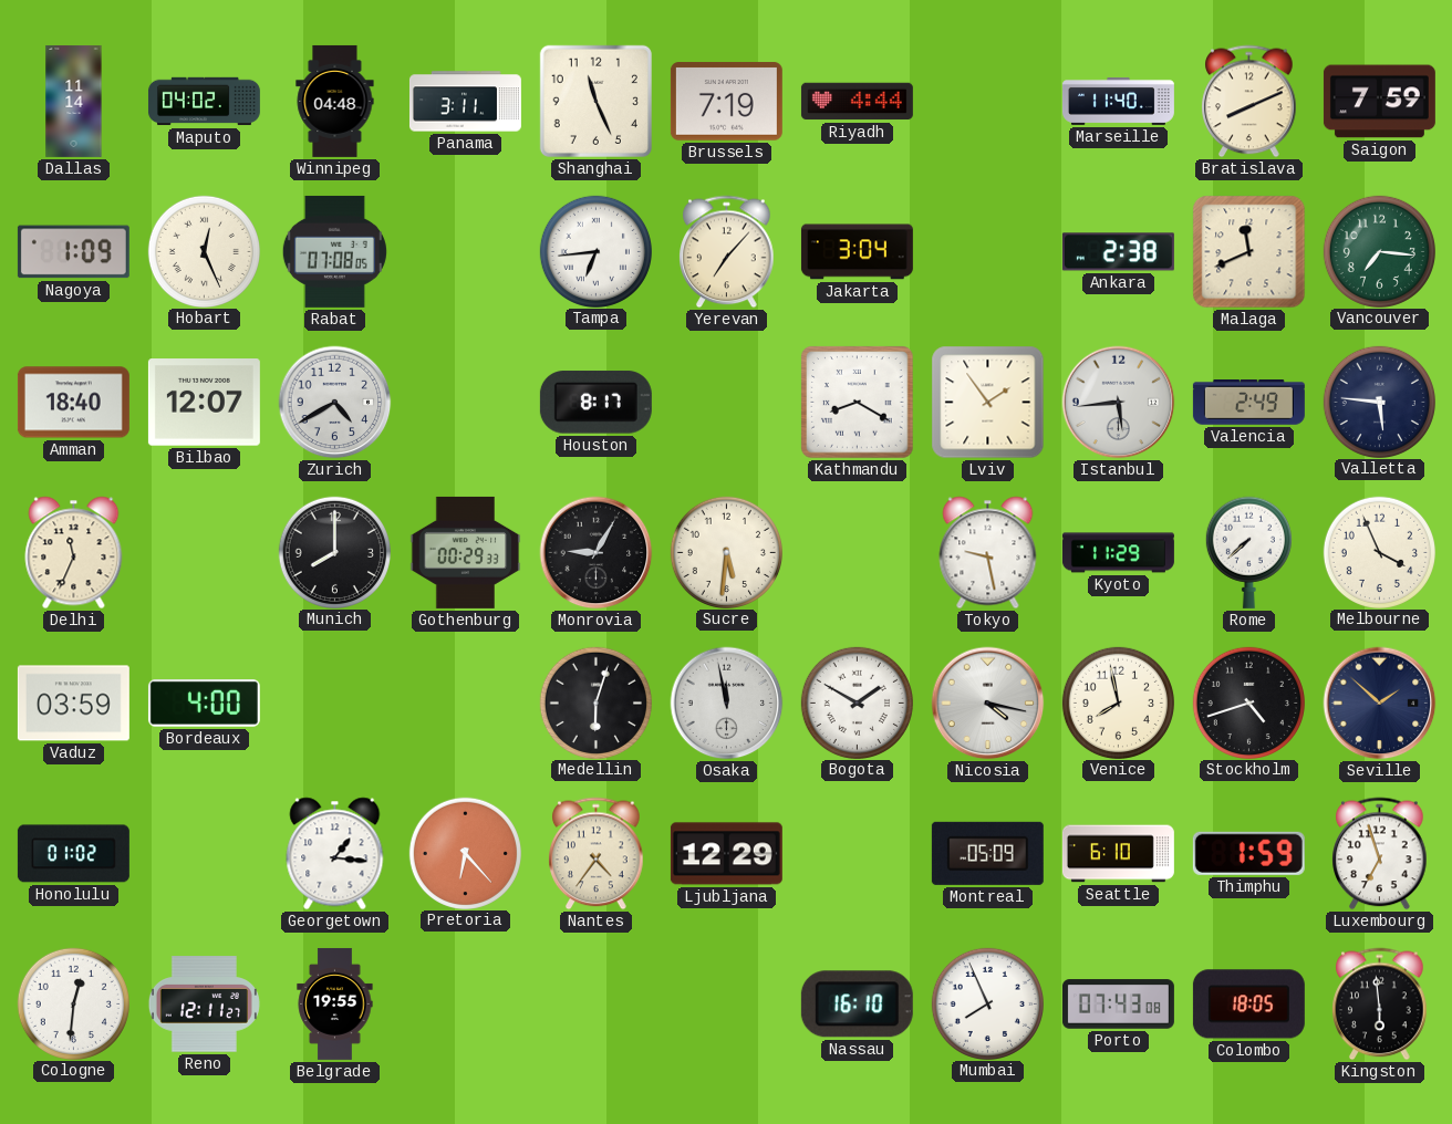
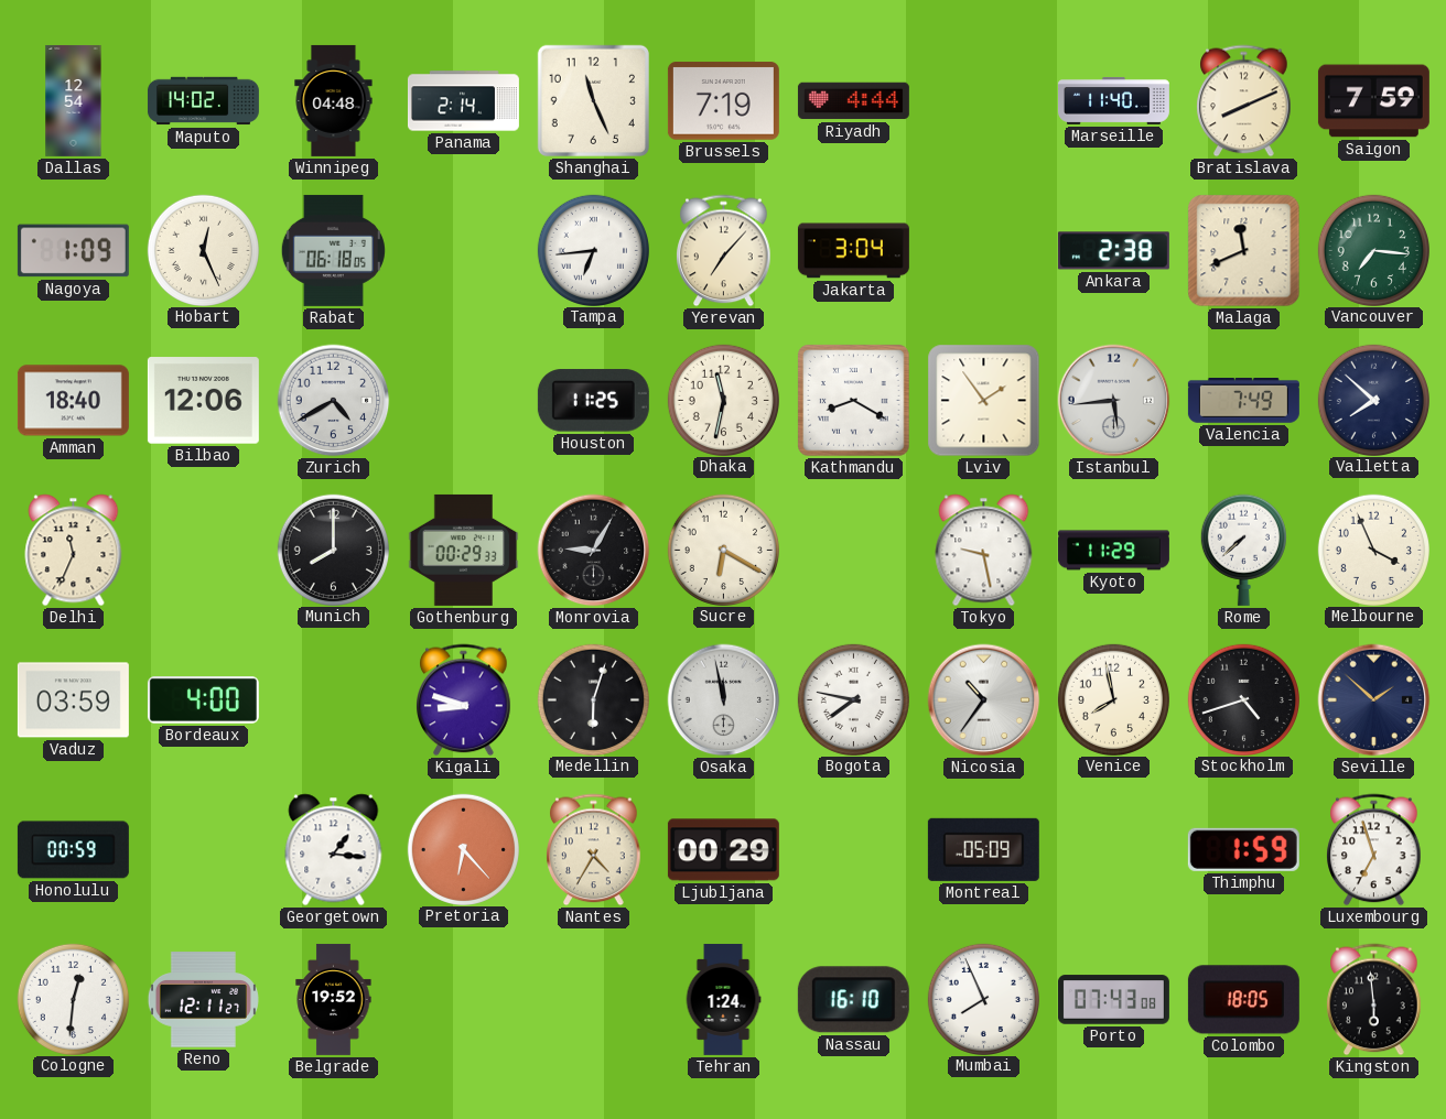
Dallas: 11:14 -> 12:54
Maputo: 04:02 -> 14:02
Panama: 3:11 -> 2:14
Rabat: 07:08 -> 06:18
Bilbao: 12:07 -> 12:06
Houston: 8:17 -> 11:25
Dhaka: none -> 11:32
Valencia: 2:49 -> 7:49
Valletta: 5:46 -> 7:52
Sucre: 5:31 -> 6:20
Kigali: none -> 8:48
Bogota: 1:50 -> 7:47
Nicosia: 4:17 -> 10:36
Honolulu: 01:02 -> 00:59
Nantes: 4:36 -> 4:35
Ljubljana: 12:29 -> 00:29
Seattle: 6:10 -> none
Belgrade: 19:55 -> 19:52
Tehran: none -> 1:24
